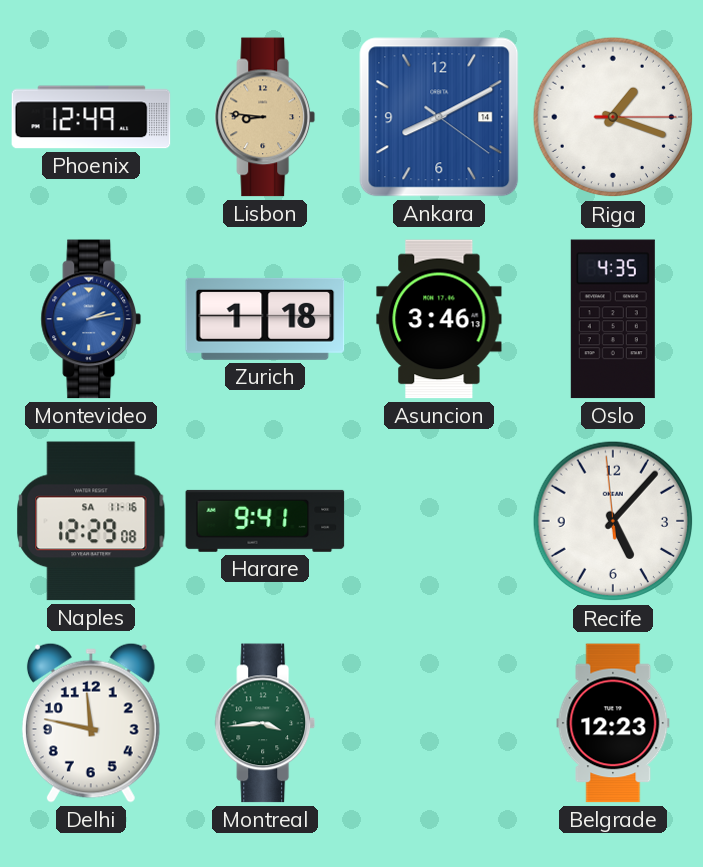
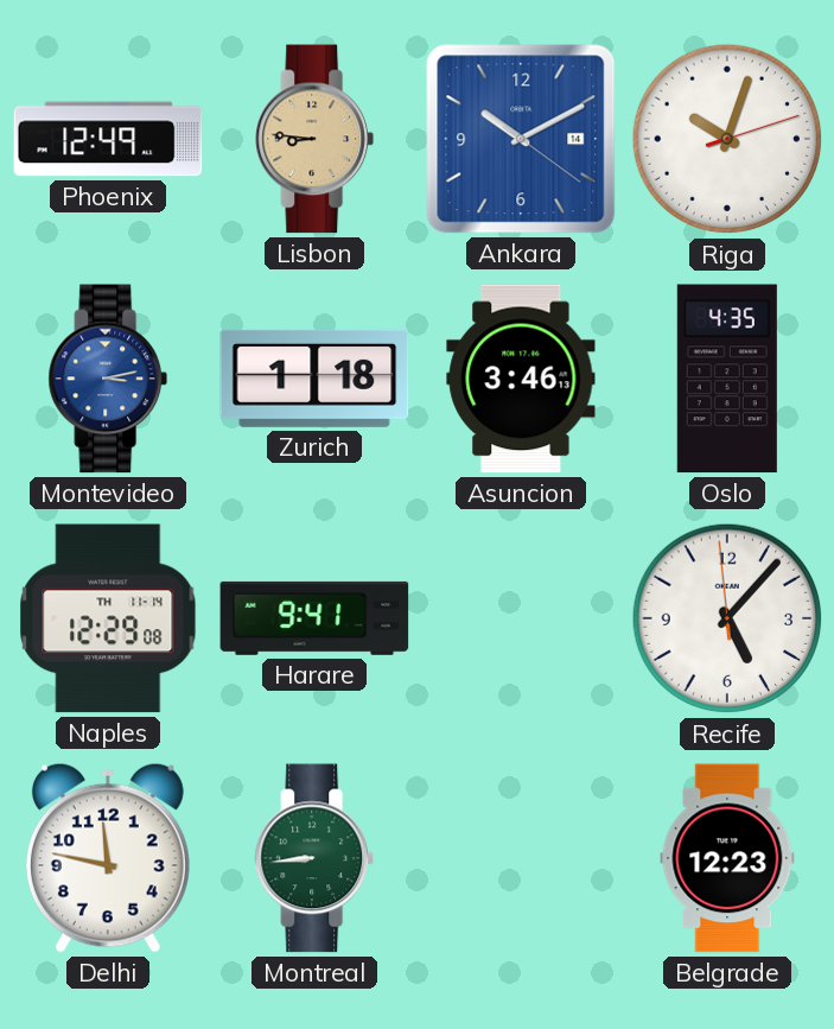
Ankara: 8:10 -> 10:10
Riga: 1:18 -> 10:03
Montevideo: 2:13 -> 3:13
Naples date: SA 11-16 -> TH 11-14
Montreal: 3:44 -> 8:44
